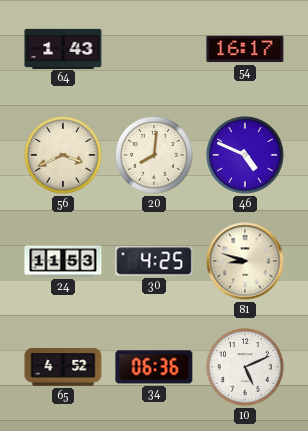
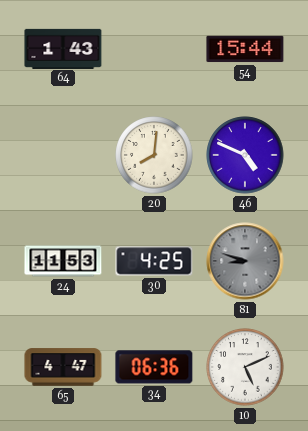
54: 16:17 -> 15:44
56: 3:41 -> none
81 dial: cream -> grey
65: 4:52 -> 4:47
